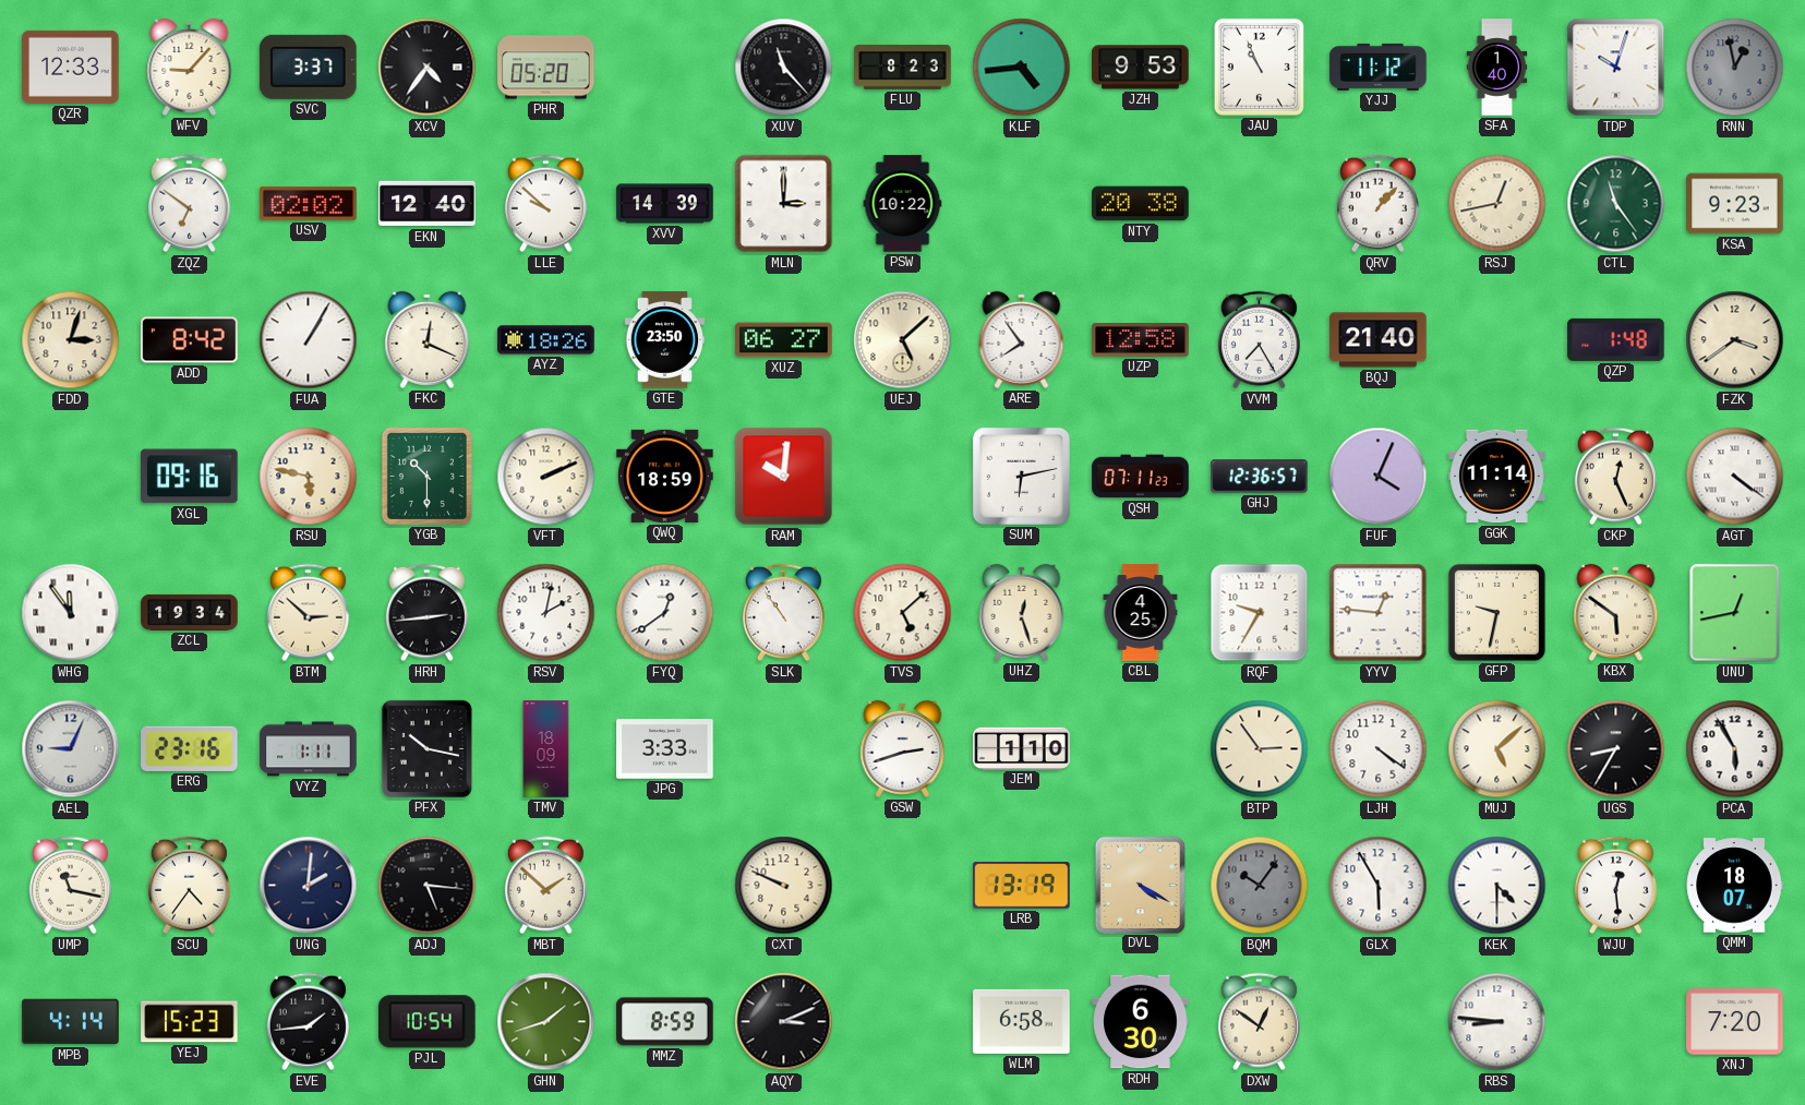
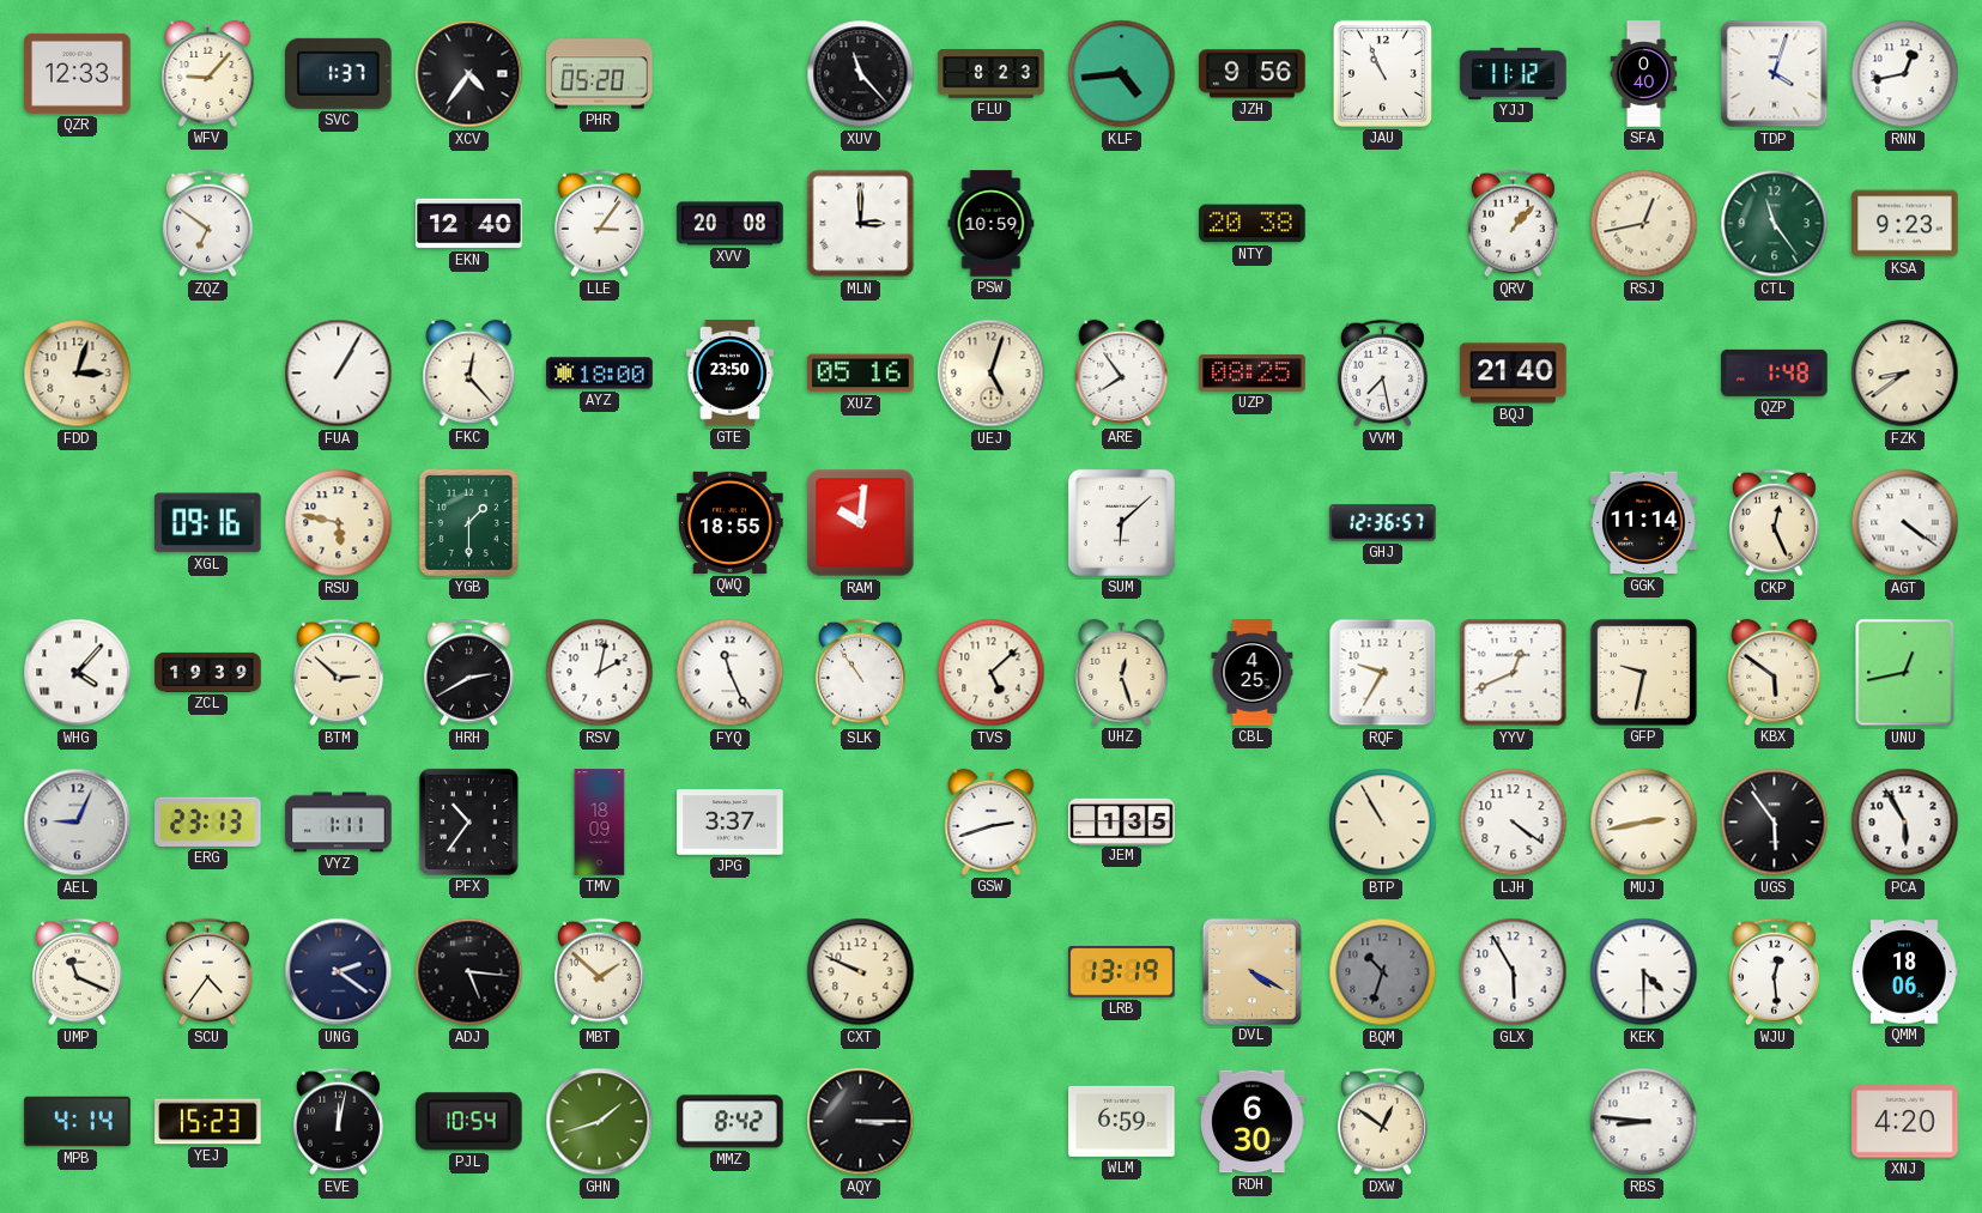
SVC: 3:37 -> 1:37
JZH: 9:53 -> 9:56
SFA: 1:40 -> 0:40
TDP: 10:03 -> 4:03
RNN: 12:58 -> 12:43
RNN dial: grey -> white
USV: 02:02 -> none
LLE: 9:52 -> 3:06
XVV: 14:39 -> 20:08
PSW: 10:22 -> 10:59
ADD: 8:42 -> none
FKC: 12:19 -> 12:23
AYZ: 18:26 -> 18:00
XUZ: 06:27 -> 05:16
UEJ: 5:08 -> 5:03
UZP: 12:58 -> 08:25
VVM: 7:25 -> 7:28
FZK: 3:39 -> 8:39
YGB: 10:30 -> 1:30
VFT: 2:11 -> none
QWQ: 18:59 -> 18:55
SUM: 6:13 -> 6:08
QSH: 07:11 -> none
FUF: 4:04 -> none
WHG: 11:54 -> 4:07
ZCL: 19:34 -> 19:39
HRH: 2:44 -> 2:40
FYQ: 12:39 -> 11:26
YYV: 12:46 -> 12:41
ERG: 23:16 -> 23:13
PFX: 10:17 -> 10:36
JPG: 3:33 -> 3:37
JEM: 1:10 -> 1:35
BTP: 2:54 -> 10:55
MUJ: 5:08 -> 2:43
UGS: 8:35 -> 5:54
UMP: 11:17 -> 11:19
UNG: 2:01 -> 2:21
BQM: 10:06 -> 10:33
QMM: 18:07 -> 18:06
EVE: 1:44 -> 12:02
MMZ: 8:59 -> 8:42
AQY: 3:11 -> 3:15
WLM: 6:58 -> 6:59
XNJ: 7:20 -> 4:20
